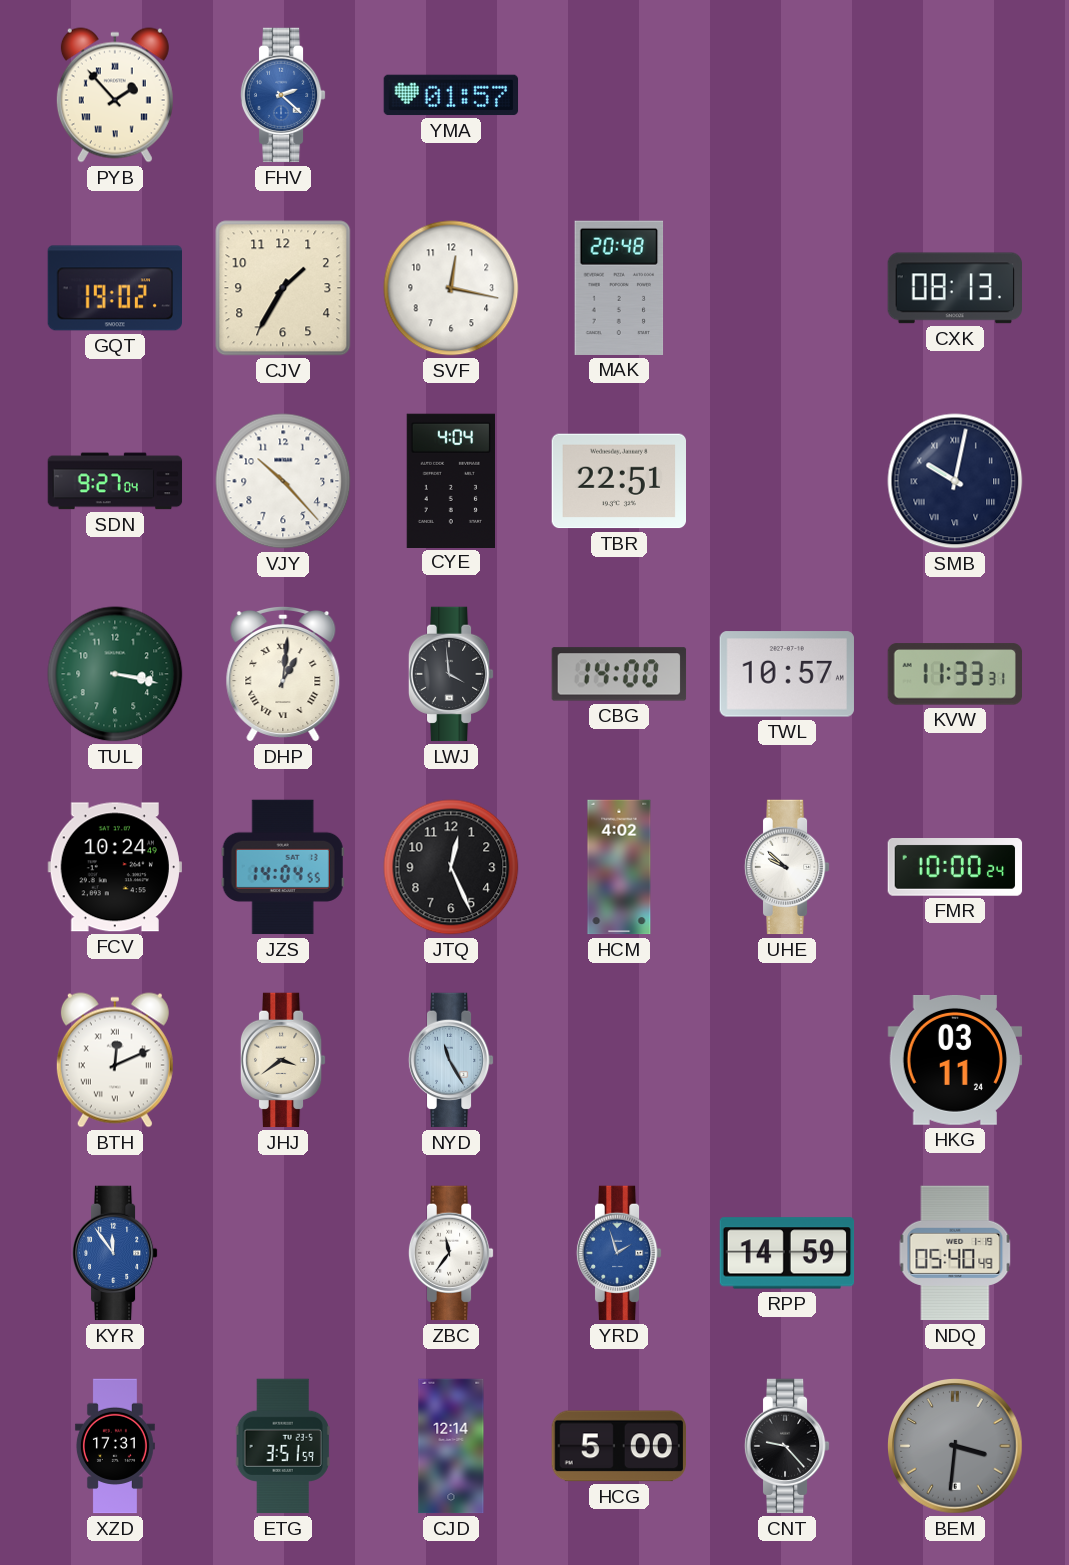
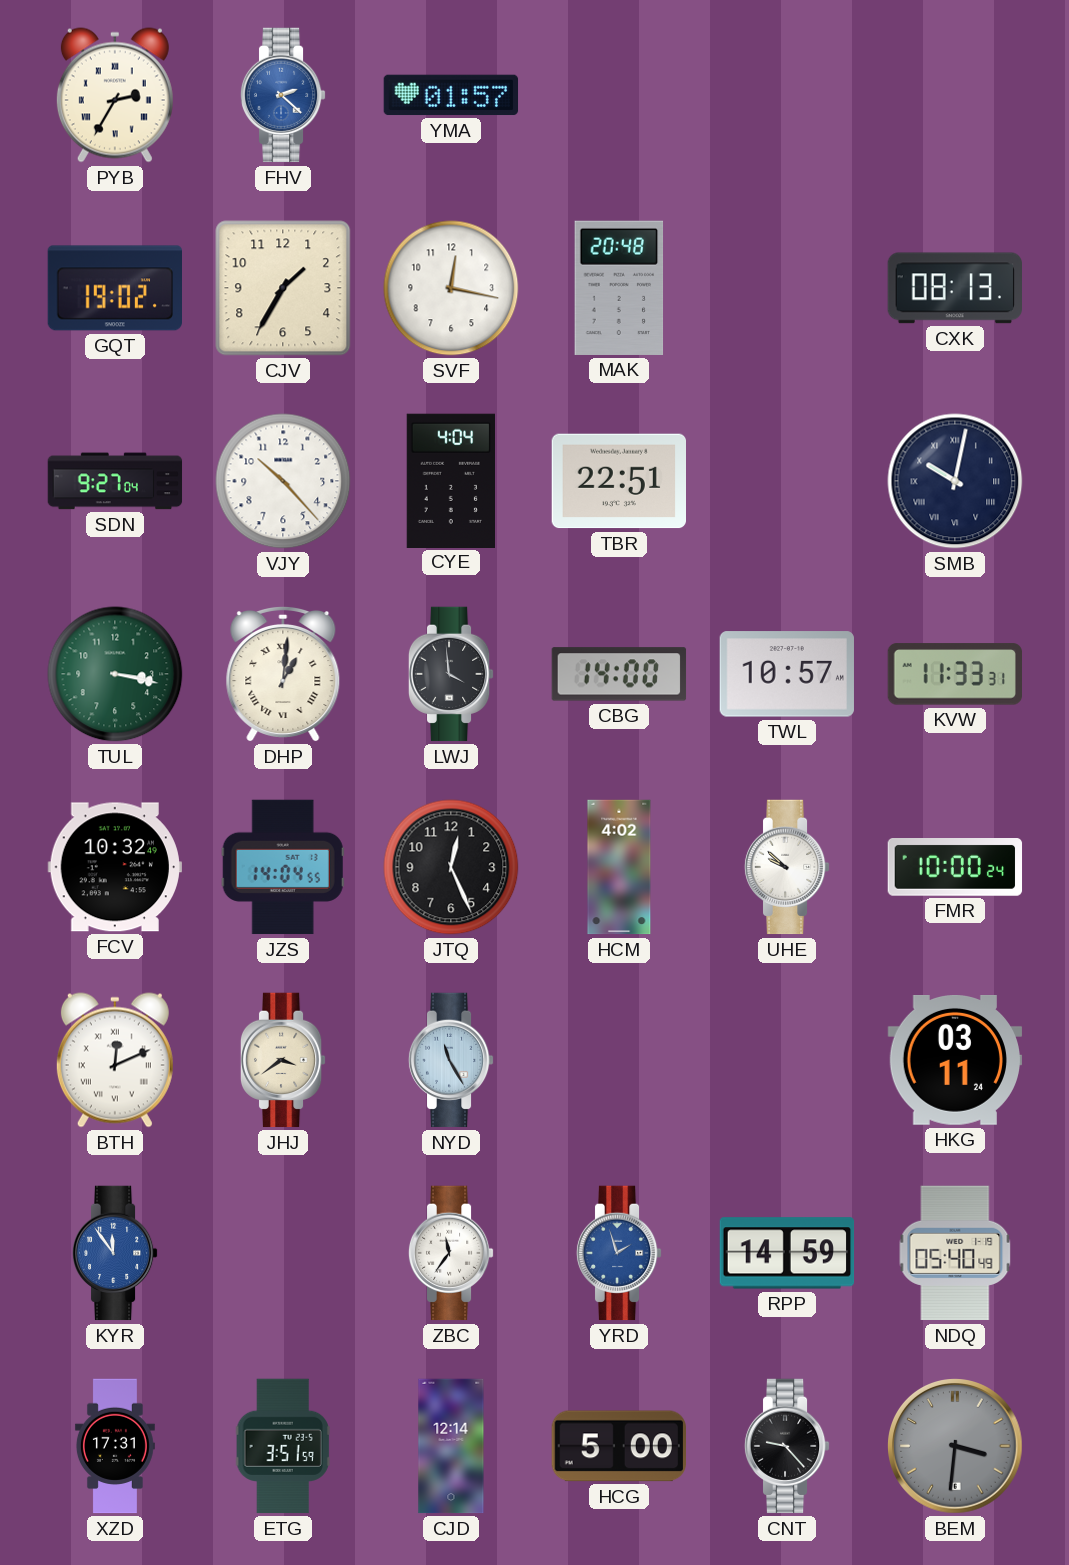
PYB: 1:53 -> 2:35
FCV: 10:24 -> 10:32
